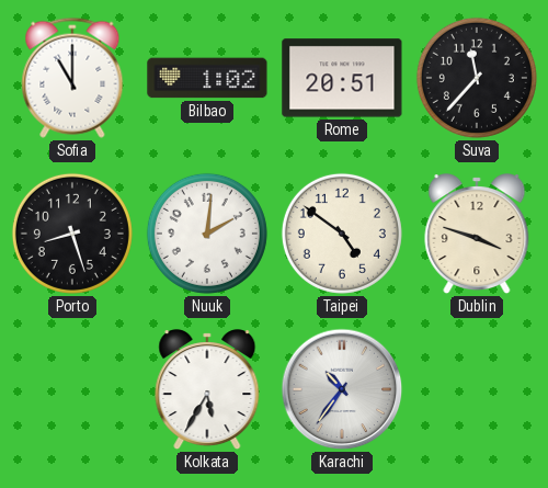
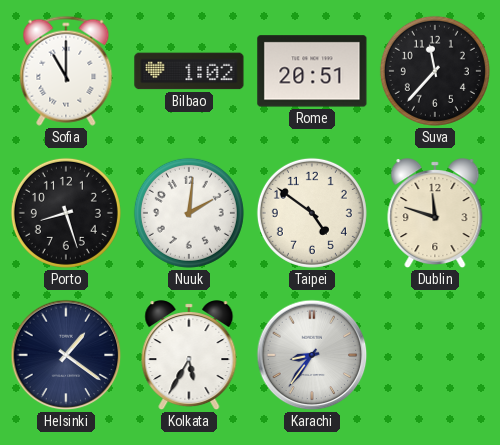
Dublin: 3:48 -> 11:48
Helsinki: none -> 1:21
Karachi: 10:36 -> 8:36
